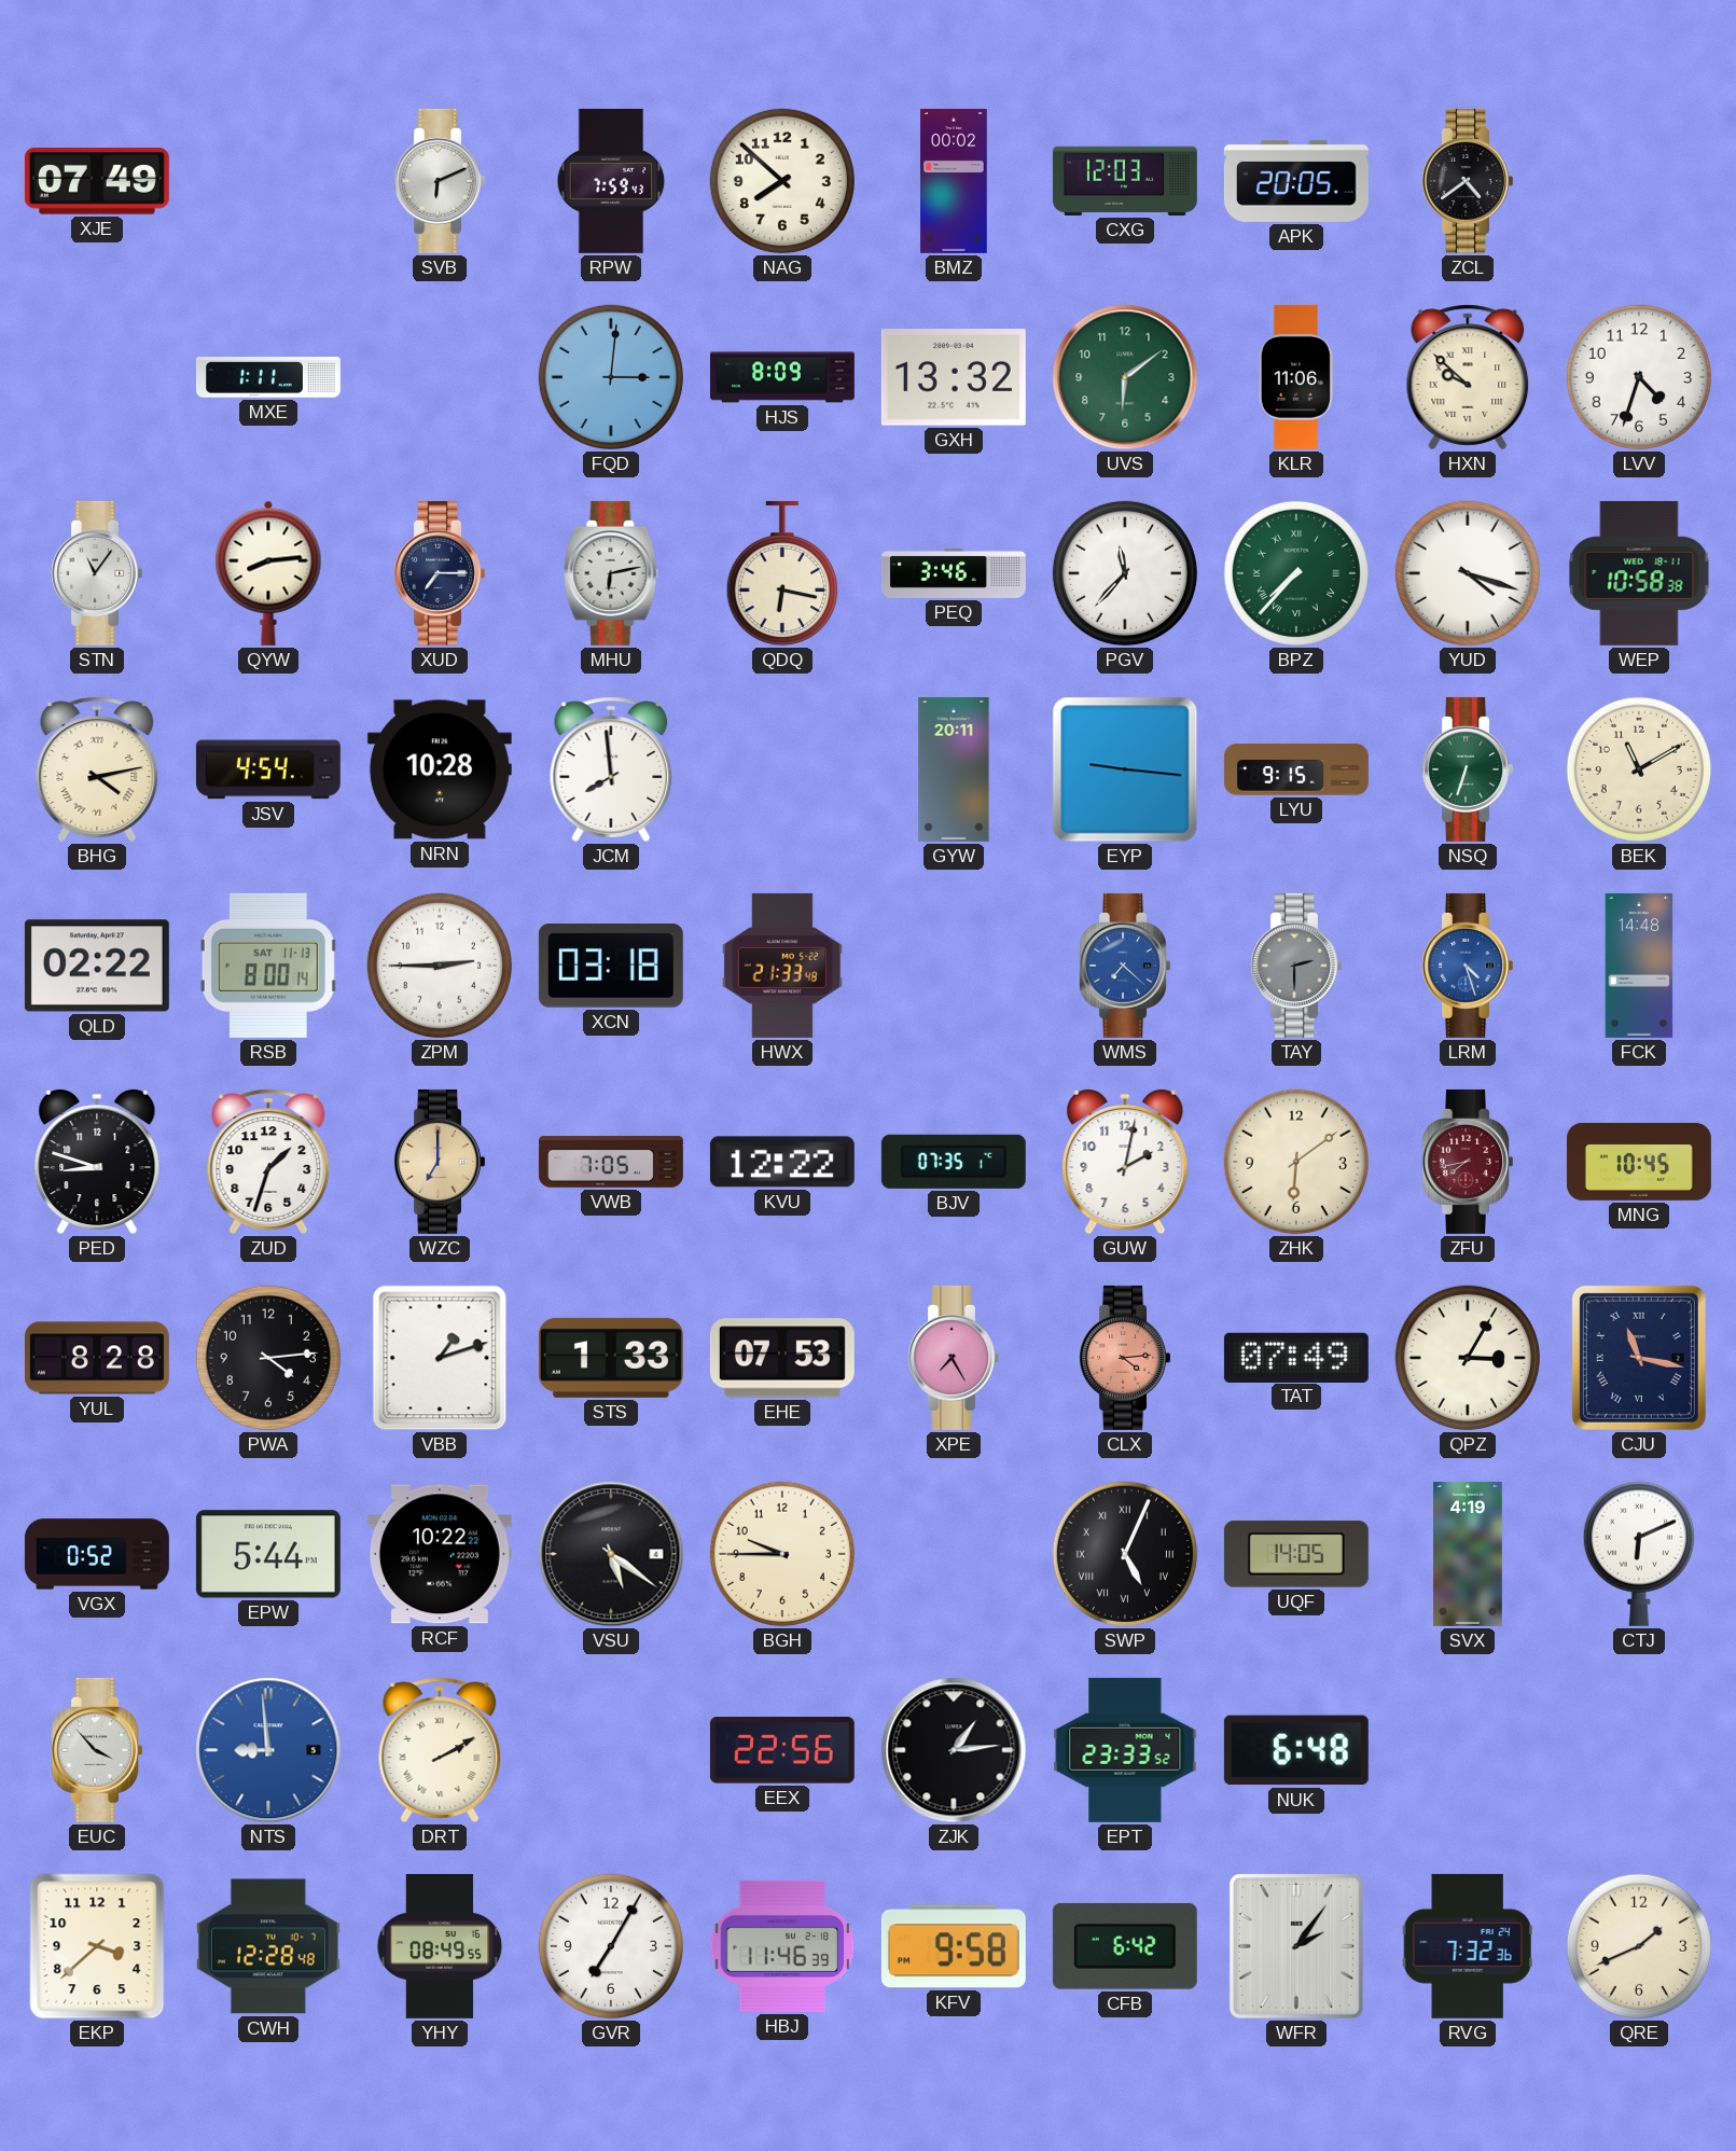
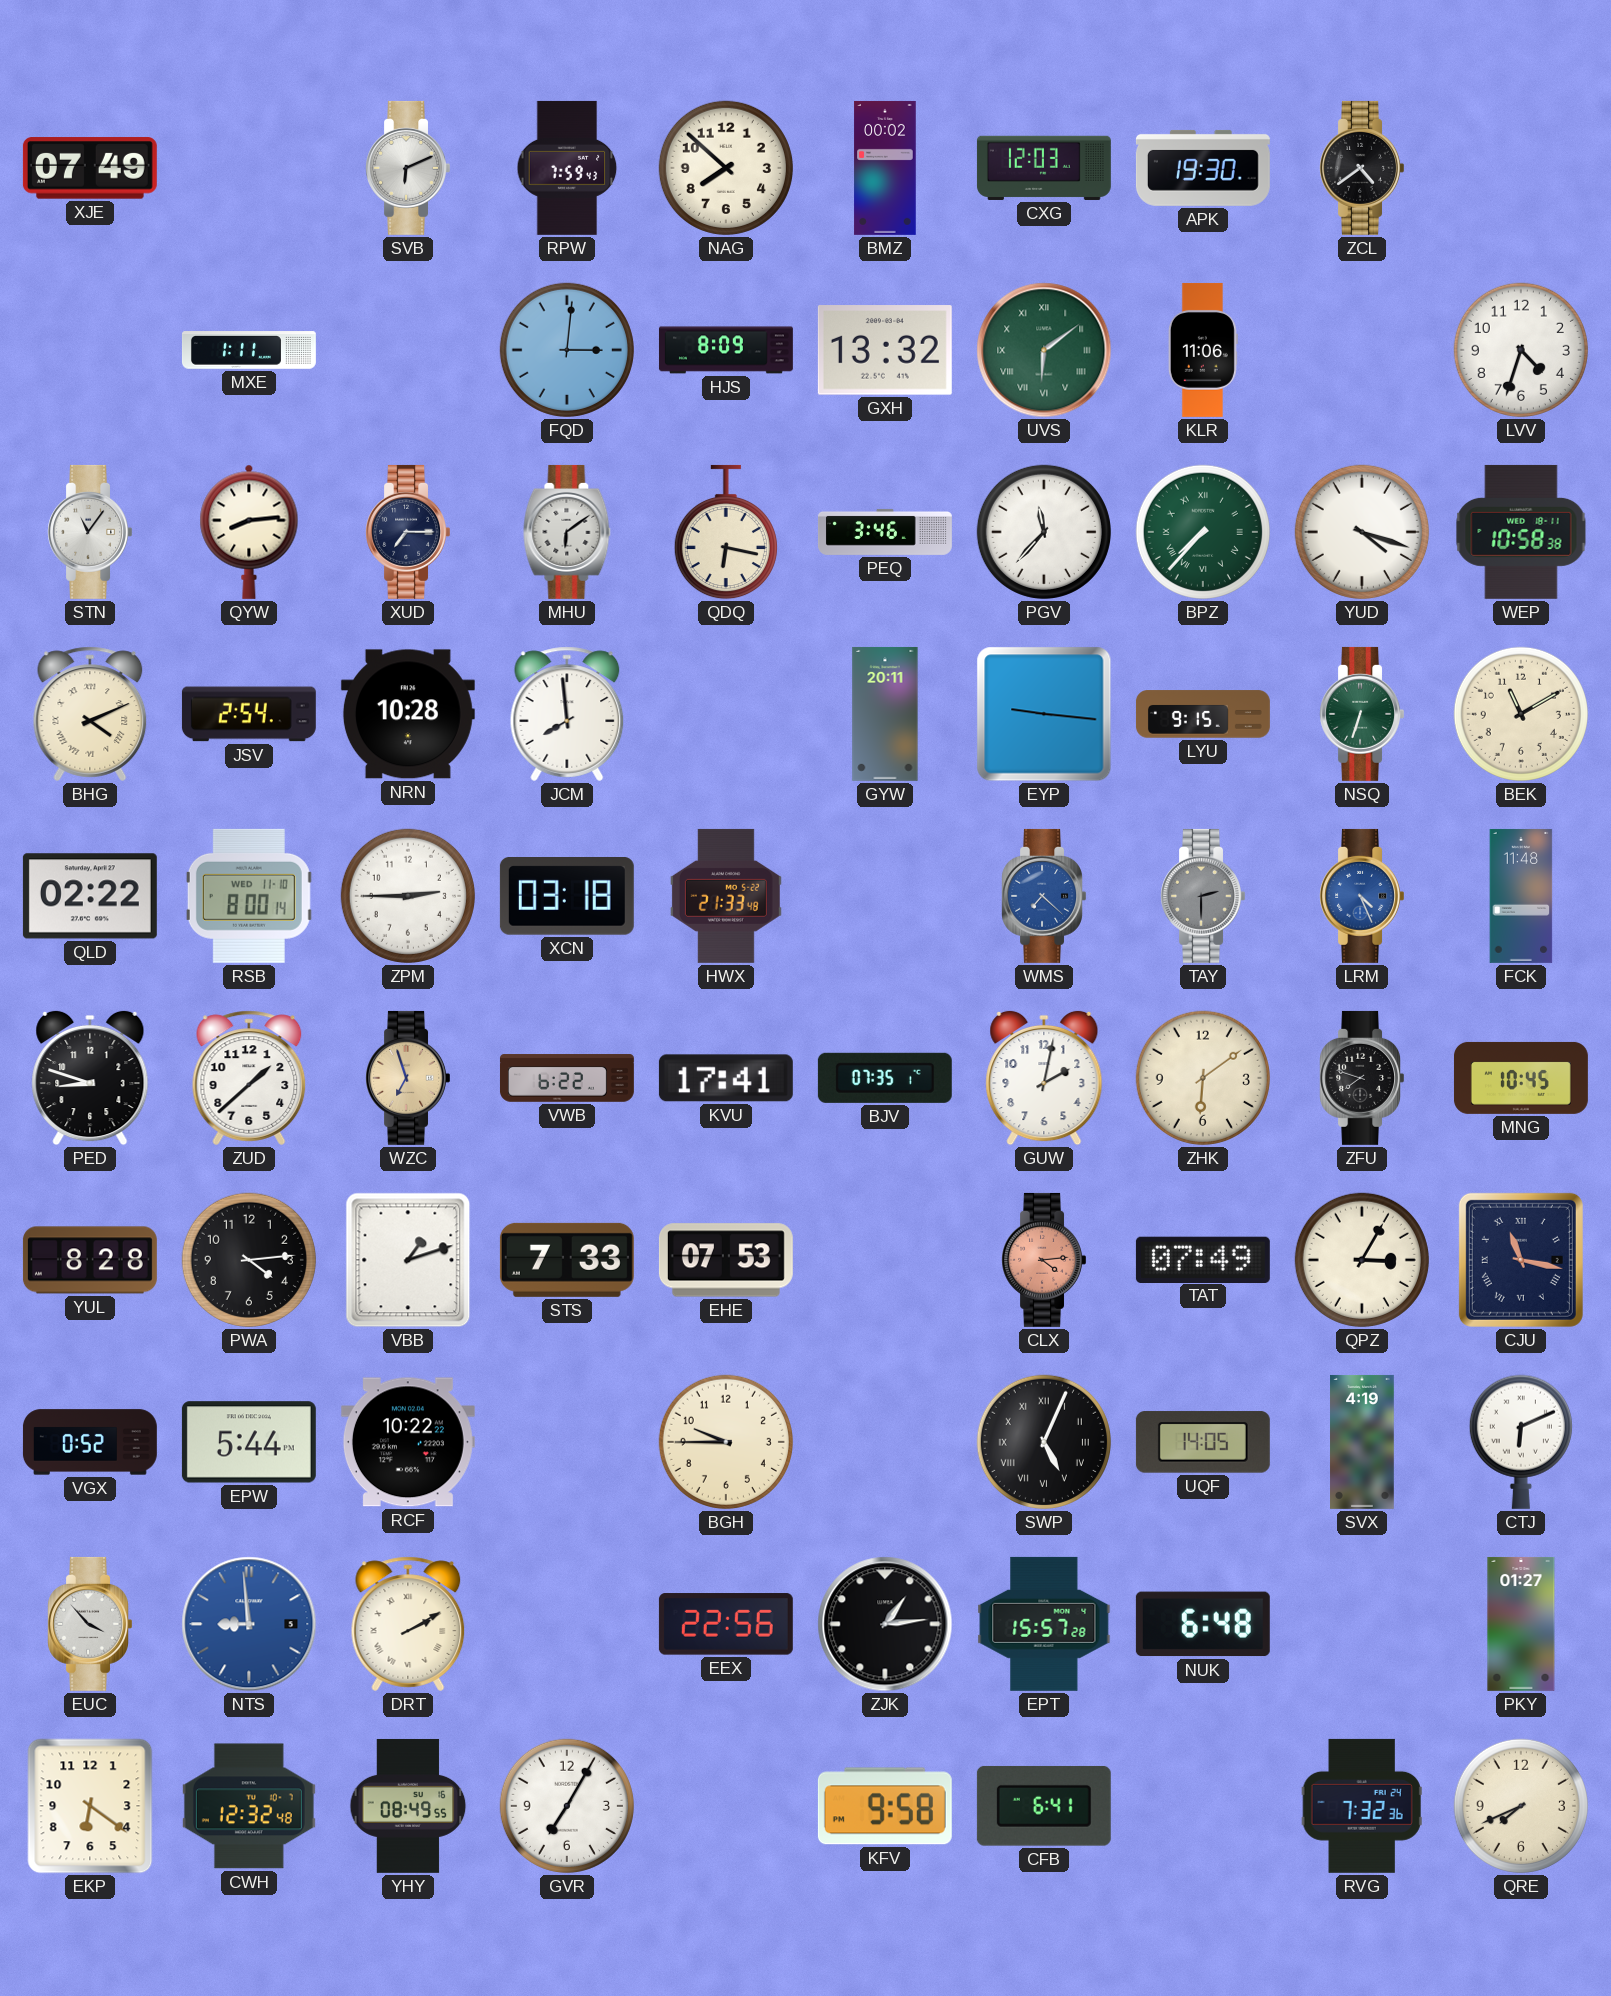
APK: 20:05 -> 19:30
UVS numerals: Arabic -> Roman
HXN: 9:52 -> none
MHU: 6:13 -> 6:09
BHG: 4:13 -> 4:11
JSV: 4:54 -> 2:54
RSB date: SAT 11-13 -> WED 11-10
LRM: 4:27 -> 4:26
FCK: 14:48 -> 11:48
ZUD: 1:33 -> 1:38
WZC: 7:00 -> 6:57
VWB: 7:05 -> 6:22
KVU: 12:22 -> 17:41
ZFU: 7:43 -> 7:48
ZFU dial: burgundy -> black
STS: 1:33 -> 7:33
XPE: 7:25 -> none
VSU: 5:21 -> none
EPT: 23:33 -> 15:57
PKY: none -> 01:27
EKP: 3:38 -> 6:21
CWH: 12:28 -> 12:32
HBJ: 11:46 -> none
CFB: 6:42 -> 6:41
WFR: 2:06 -> none
QRE: 1:41 -> 7:41
